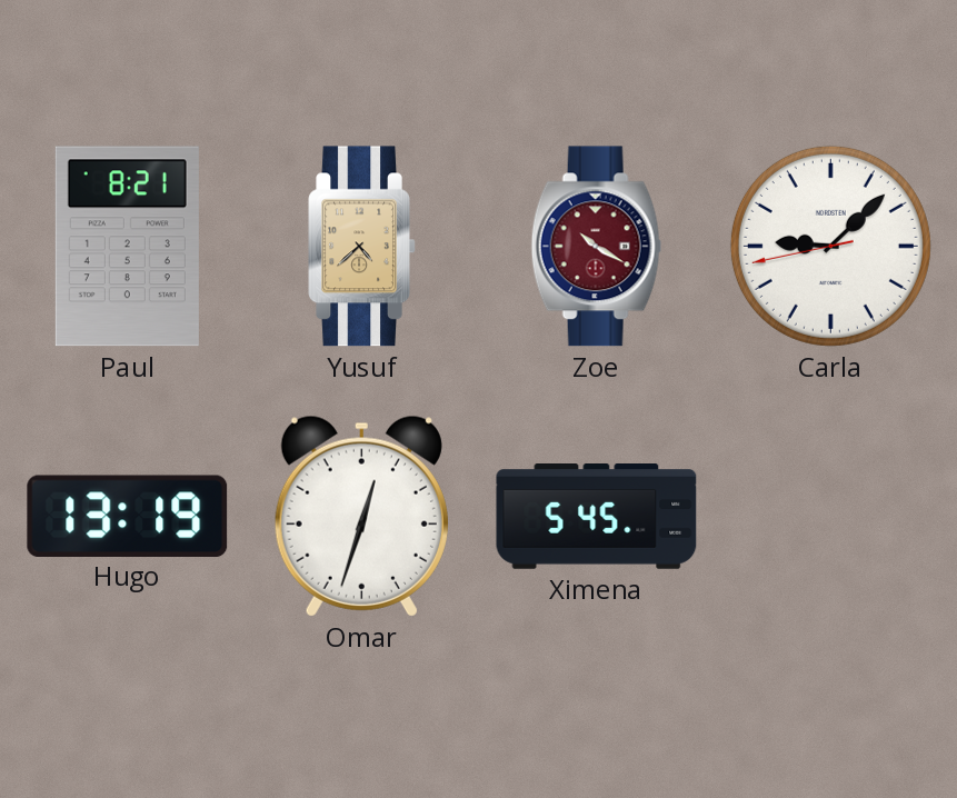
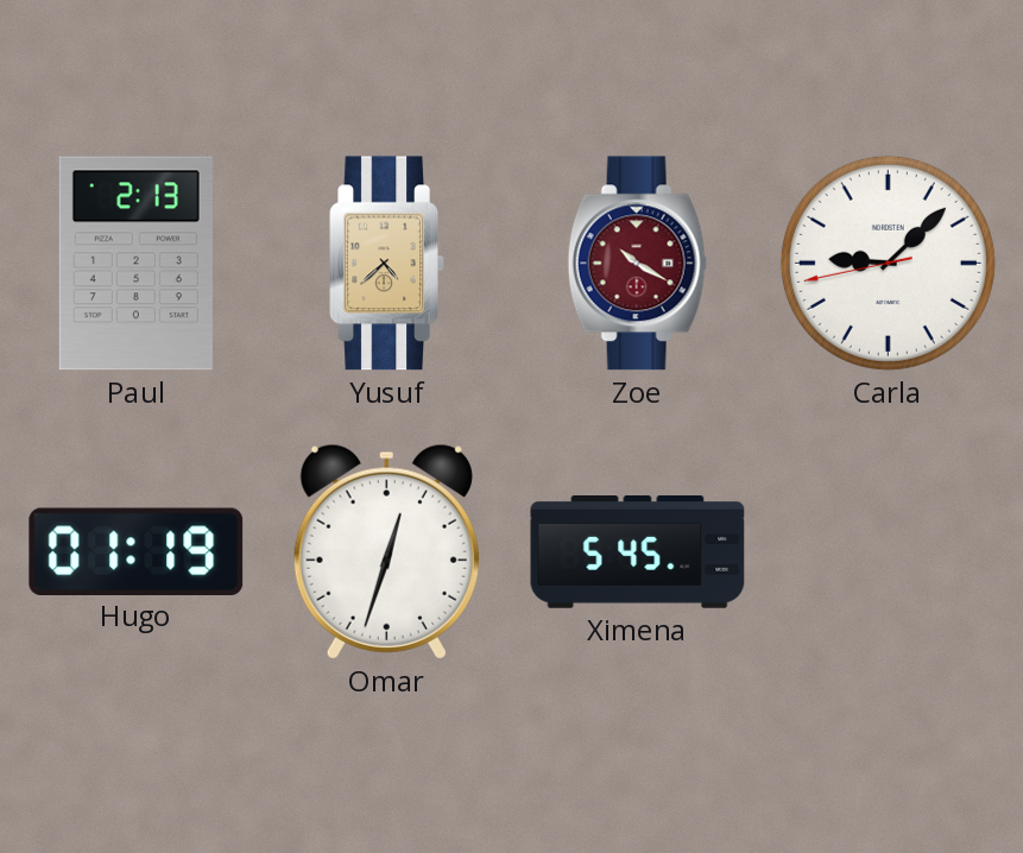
Paul: 8:21 -> 2:13
Hugo: 13:19 -> 01:19
